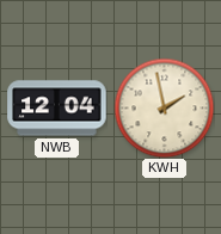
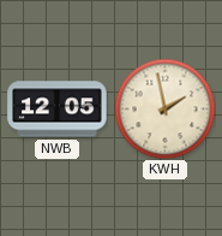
NWB: 12:04 -> 12:05
